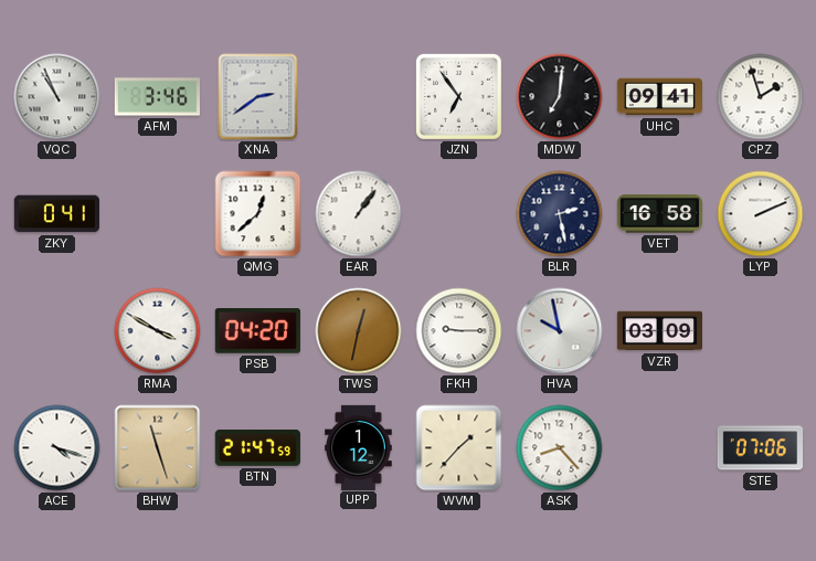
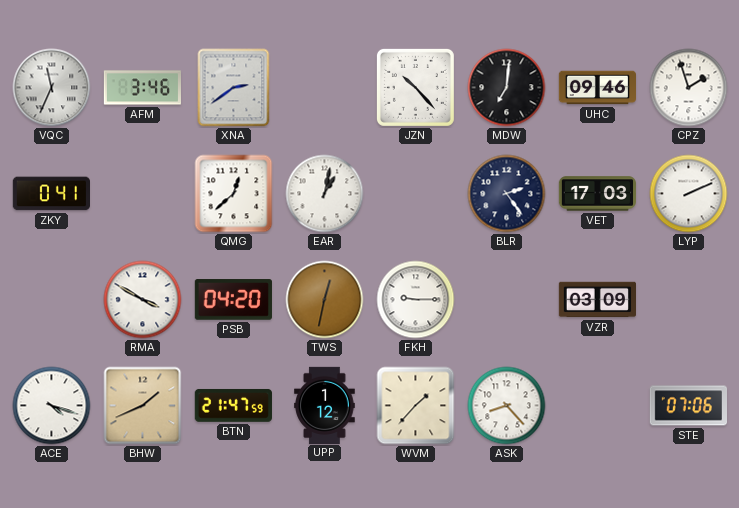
VQC: 10:56 -> 11:34
JZN: 6:54 -> 10:23
UHC: 09:41 -> 09:46
EAR: 1:06 -> 1:02
BLR: 2:28 -> 2:24
VET: 16:58 -> 17:03
HVA: 9:58 -> none
BHW: 11:27 -> 1:41
